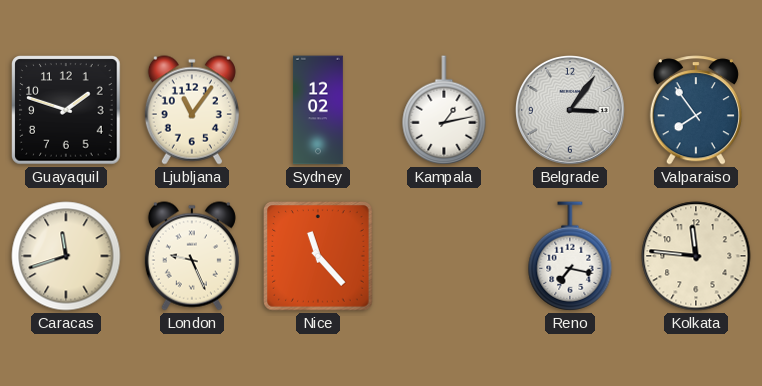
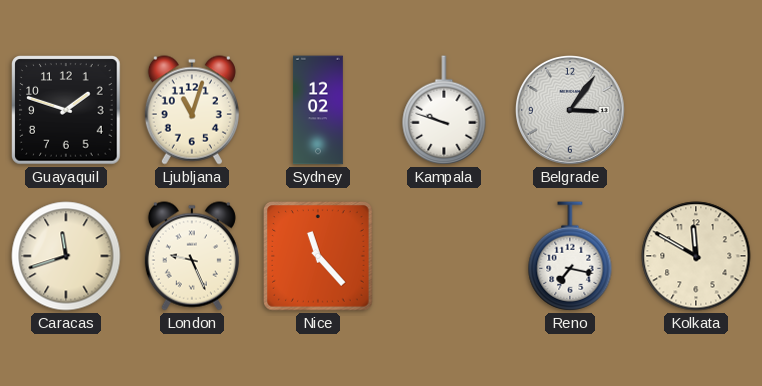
Ljubljana: 11:06 -> 11:03
Kampala: 1:13 -> 9:48
Valparaiso: 7:54 -> none
Kolkata: 11:46 -> 11:50
